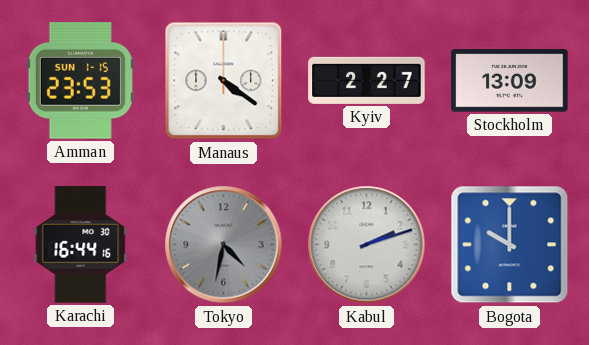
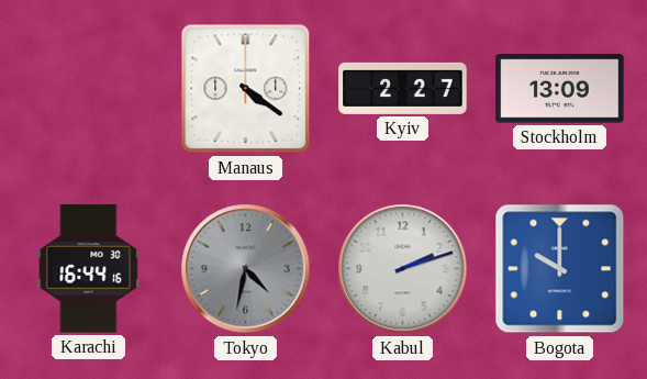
Amman: 23:53 -> none
